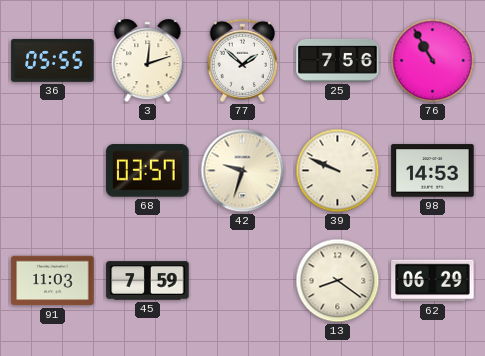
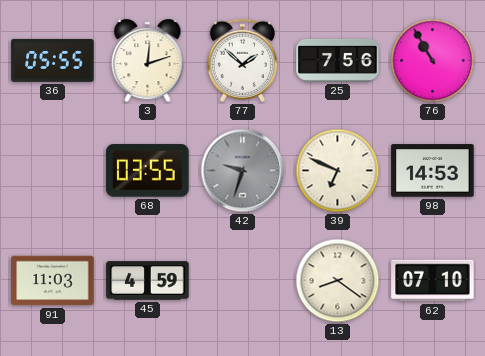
68: 03:57 -> 03:55
42 dial: cream -> grey
39: 9:49 -> 6:49
45: 7:59 -> 4:59
62: 06:29 -> 07:10
